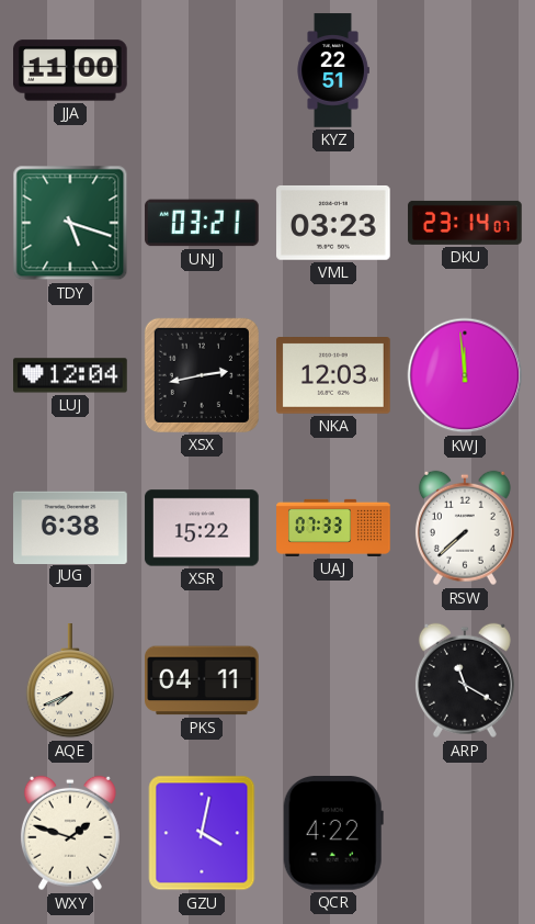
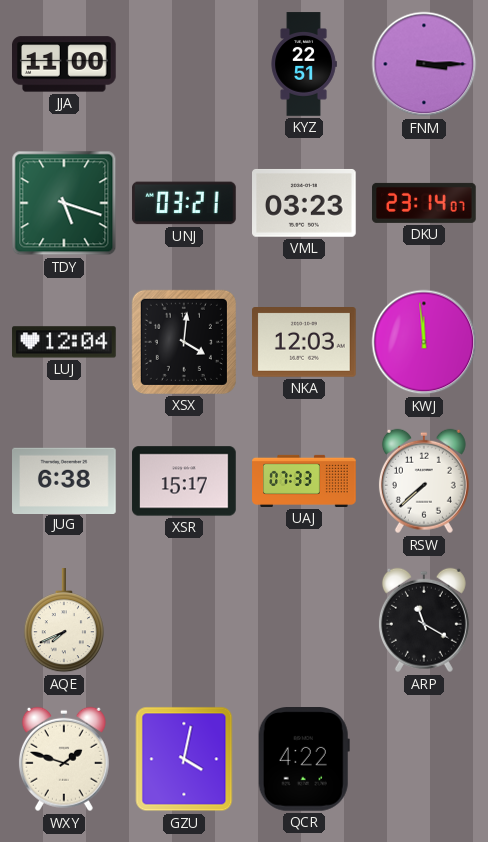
FNM: none -> 3:15
XSX: 2:43 -> 4:01
XSR: 15:22 -> 15:17
PKS: 04:11 -> none
